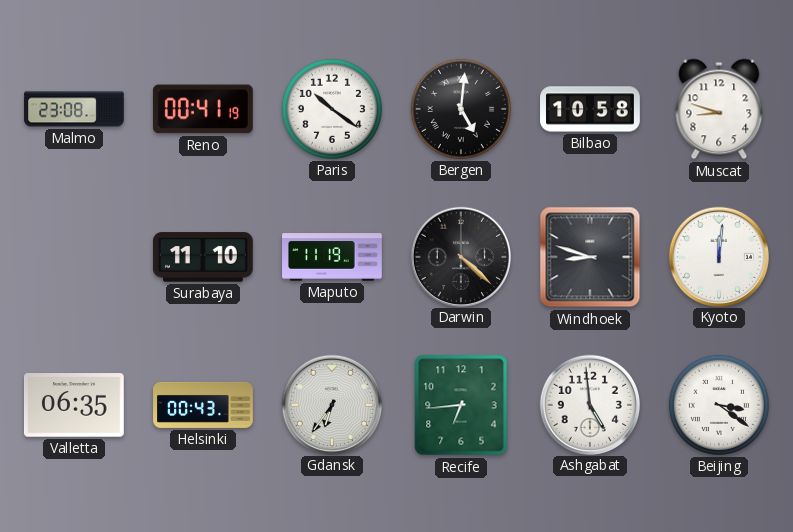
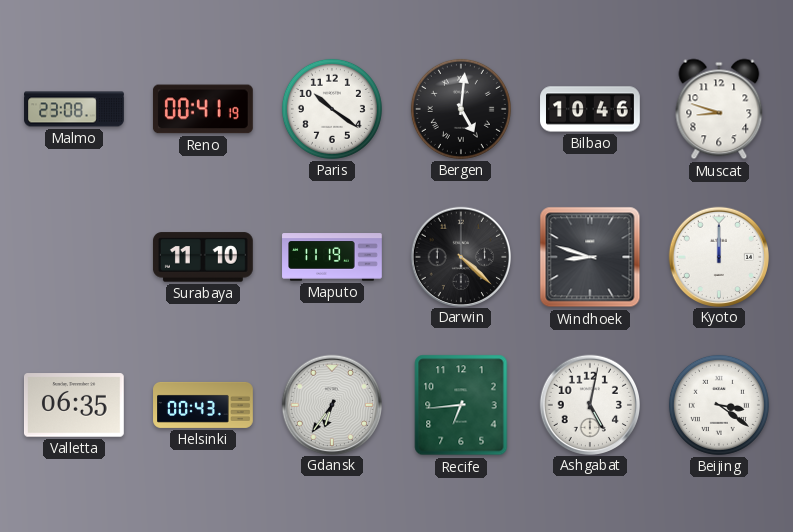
Bilbao: 10:58 -> 10:46
Kyoto: 12:01 -> 12:00
Ashgabat: 4:59 -> 5:02
